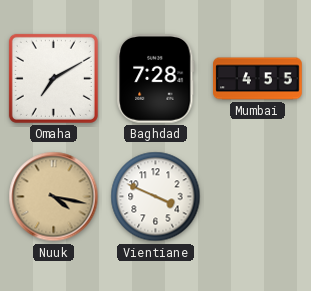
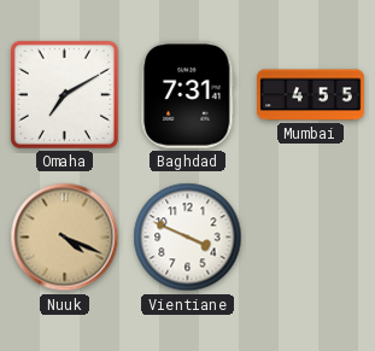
Baghdad: 7:28 -> 7:31
Nuuk: 4:17 -> 4:19
